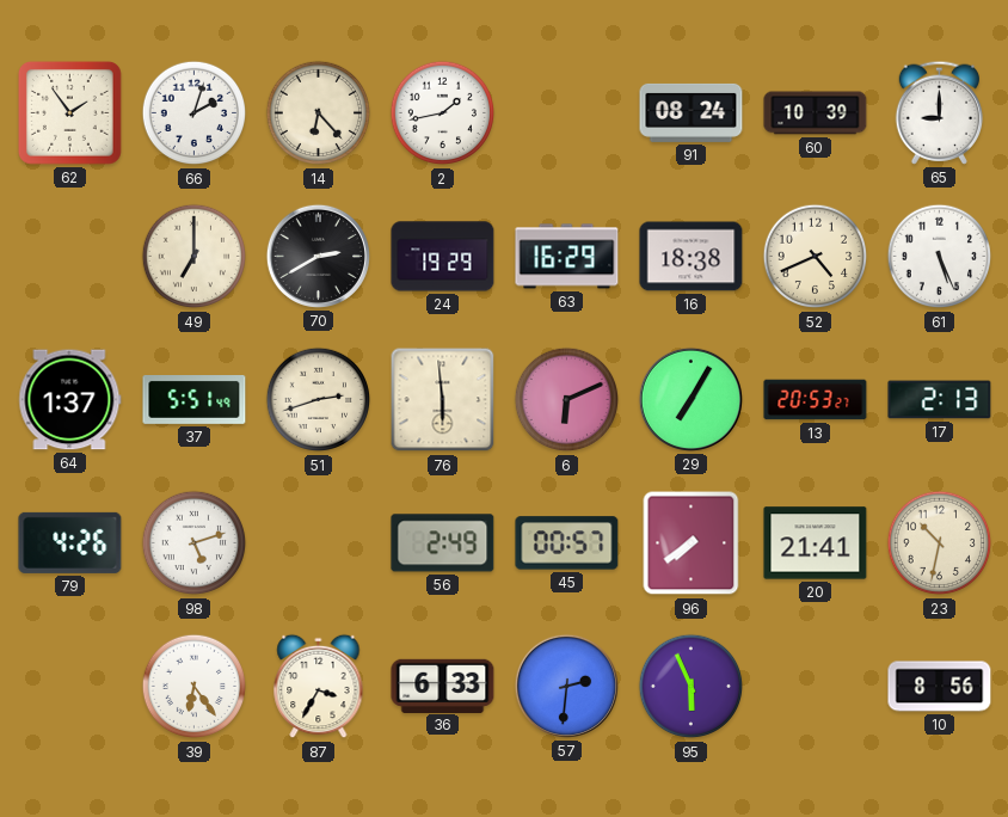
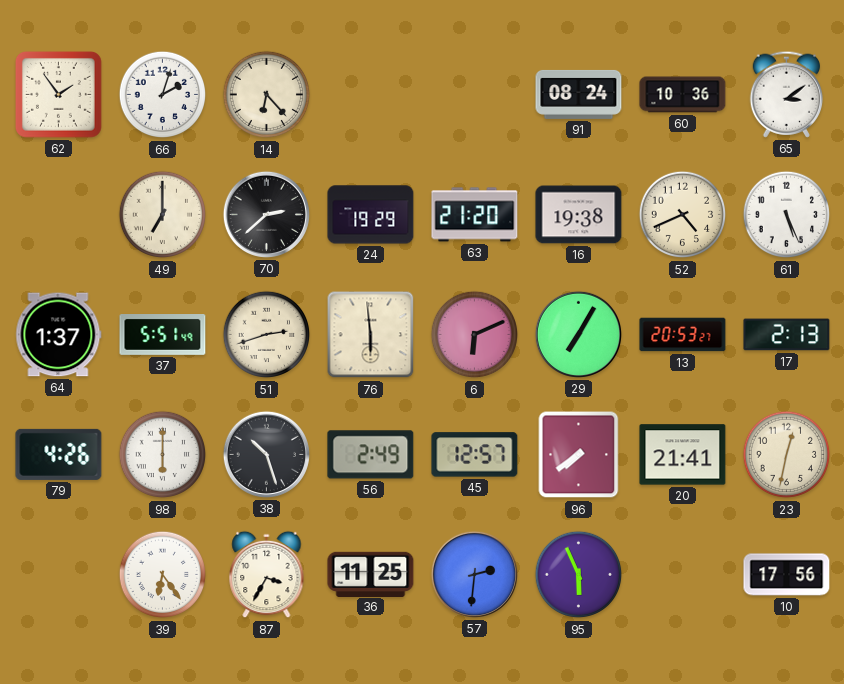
2: 1:43 -> none
60: 10:39 -> 10:36
65: 9:00 -> 3:09
70: 2:40 -> 2:38
63: 16:29 -> 21:20
16: 18:38 -> 19:38
98: 5:12 -> 6:00
38: none -> 10:27
45: 00:57 -> 12:57
23: 10:32 -> 12:32
36: 6:33 -> 11:25
10: 8:56 -> 17:56
